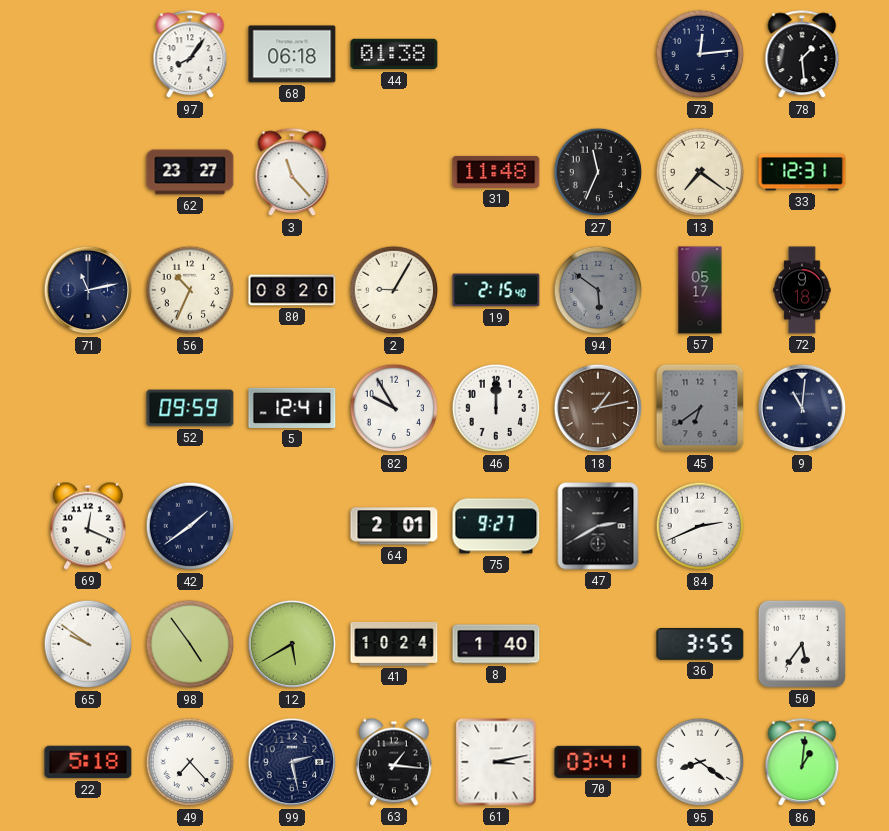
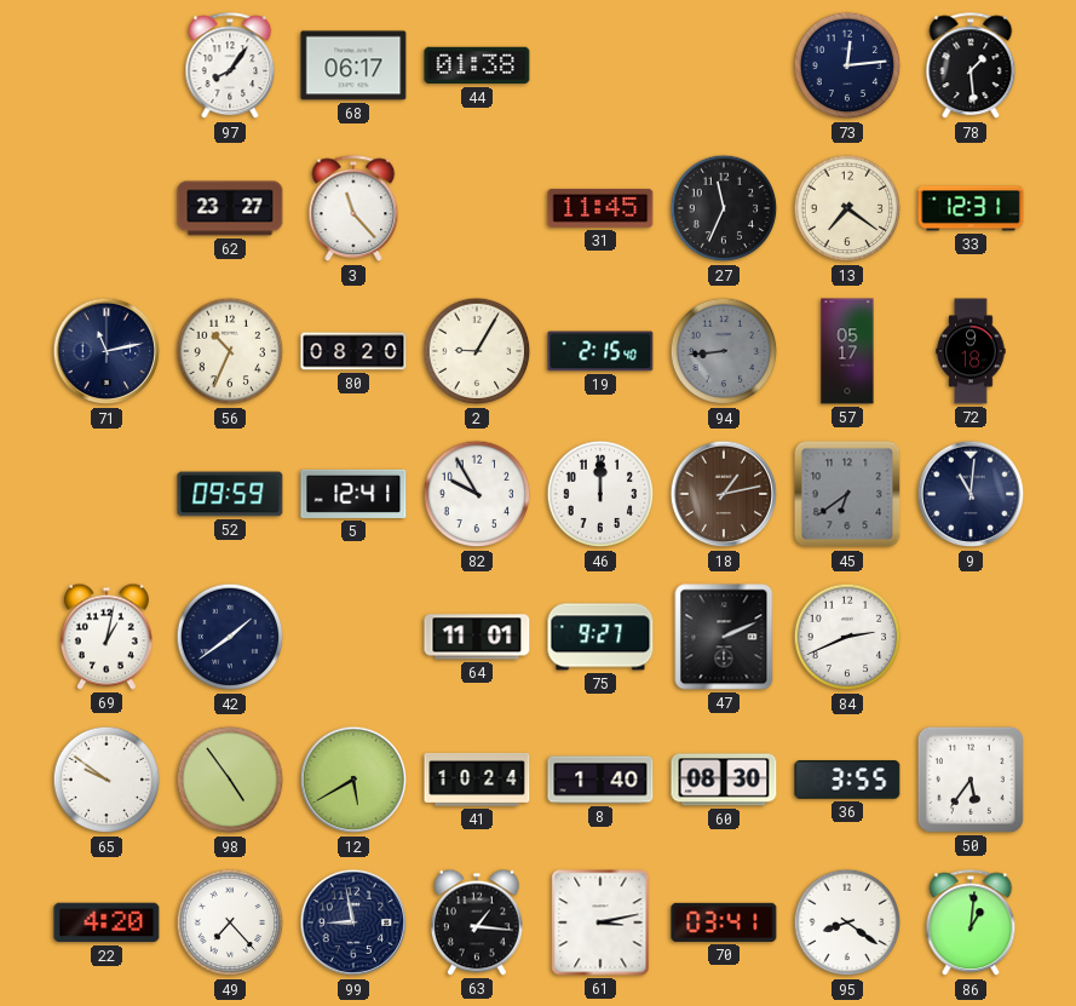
68: 06:18 -> 06:17
31: 11:48 -> 11:45
94: 5:51 -> 8:44
69: 12:19 -> 1:02
64: 2:01 -> 11:01
47: 2:40 -> 2:11
60: none -> 08:30
22: 5:18 -> 4:20
99: 2:28 -> 8:58
